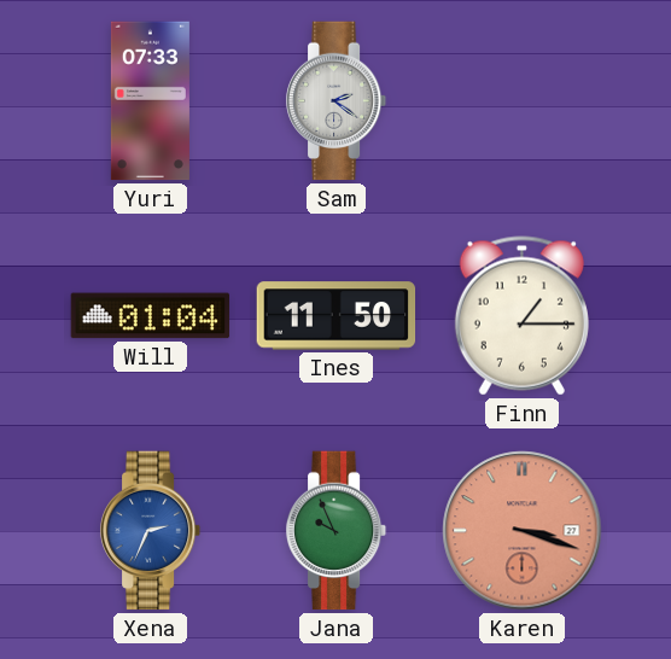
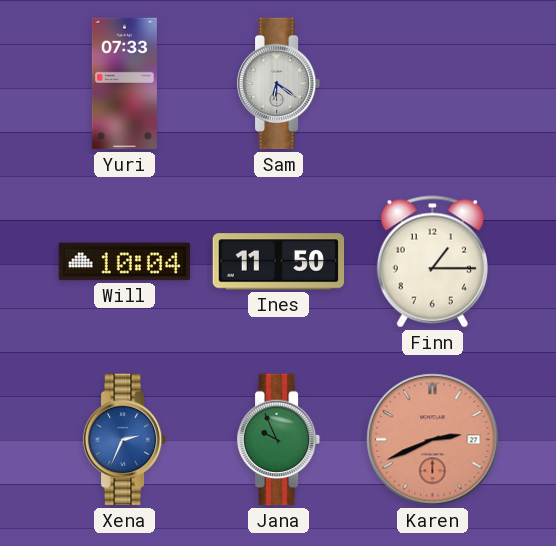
Sam: 2:21 -> 6:21
Will: 01:04 -> 10:04
Karen: 3:18 -> 2:41
